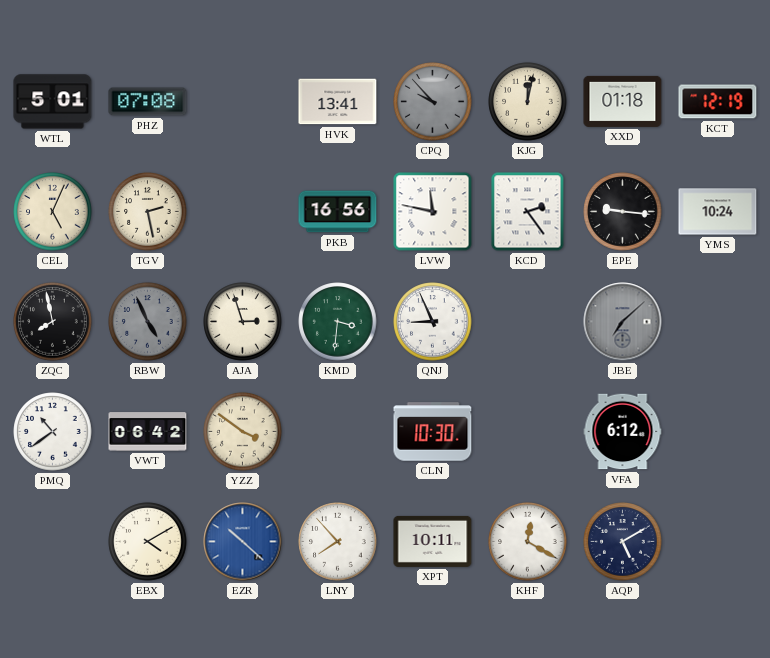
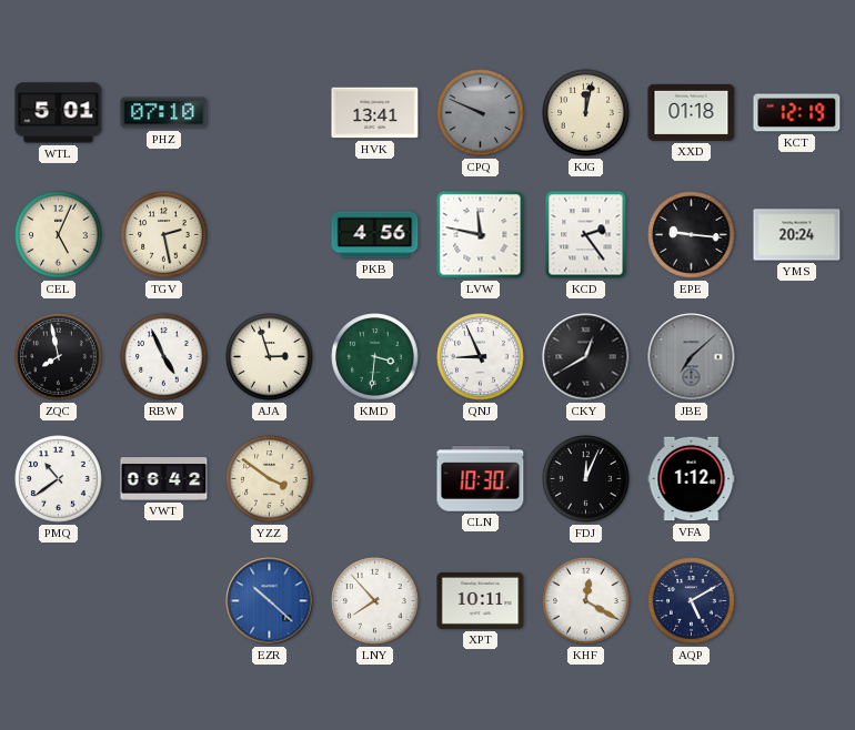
PHZ: 07:08 -> 07:10
CPQ: 9:53 -> 9:49
PKB: 16:56 -> 4:56
YMS: 10:24 -> 20:24
RBW dial: grey -> white
CKY: none -> 12:40
FDJ: none -> 12:04
VFA: 6:12 -> 1:12
EBX: 4:10 -> none
